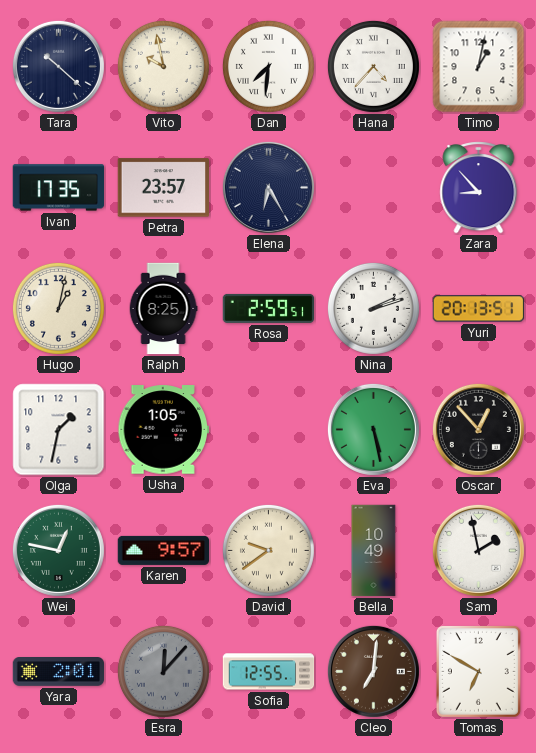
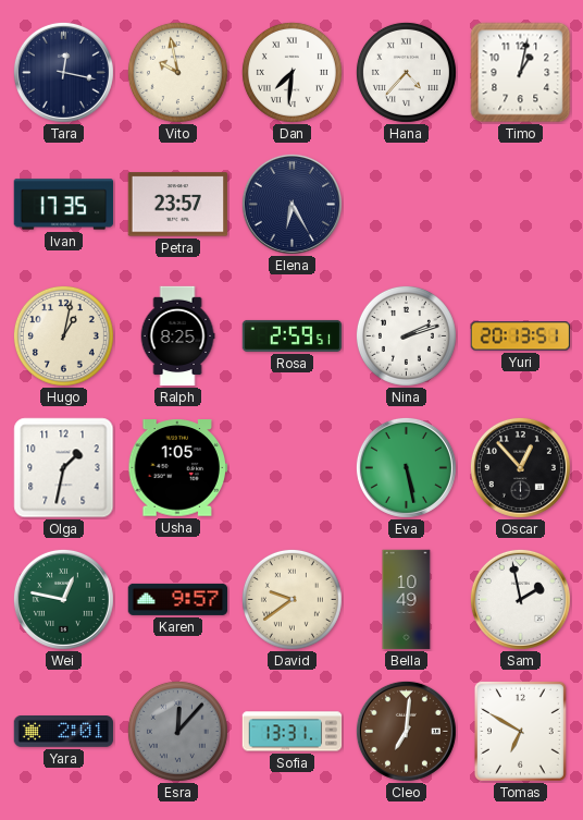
Tara: 10:22 -> 12:17
Zara: 8:53 -> none
Sofia: 12:55 -> 13:31
